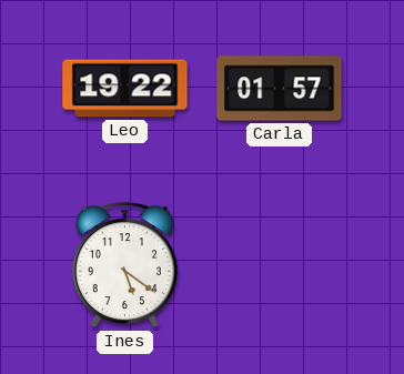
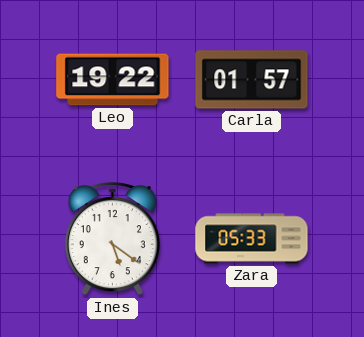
Zara: none -> 05:33
